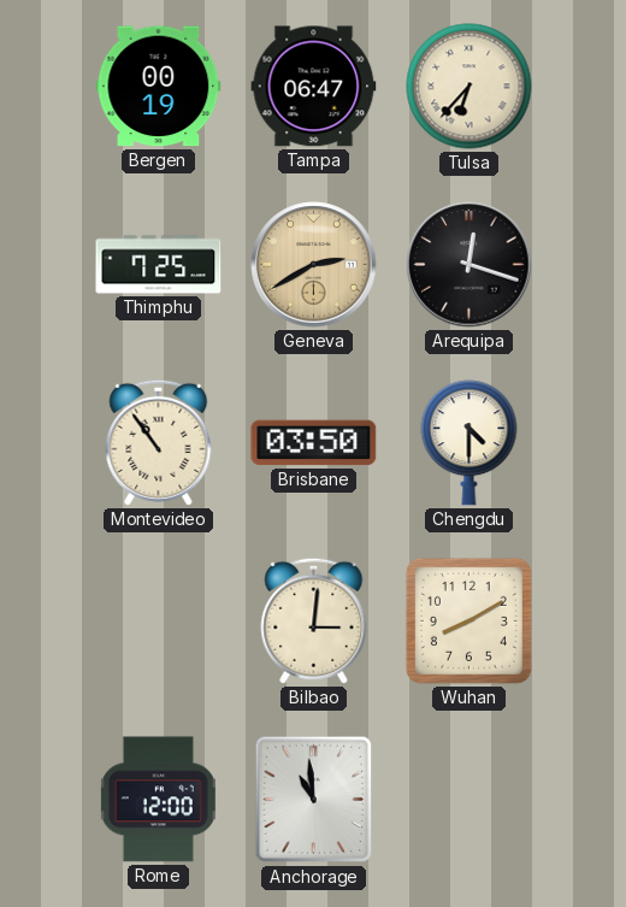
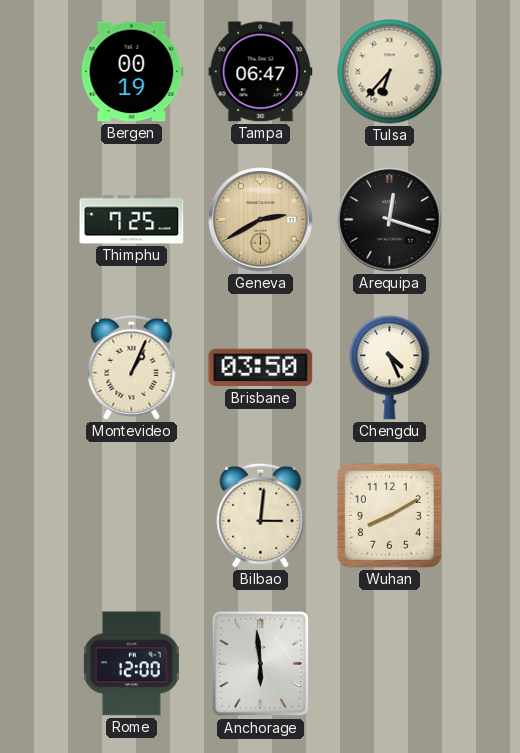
Montevideo: 10:54 -> 1:04
Chengdu: 4:30 -> 4:26
Anchorage: 10:59 -> 5:59
